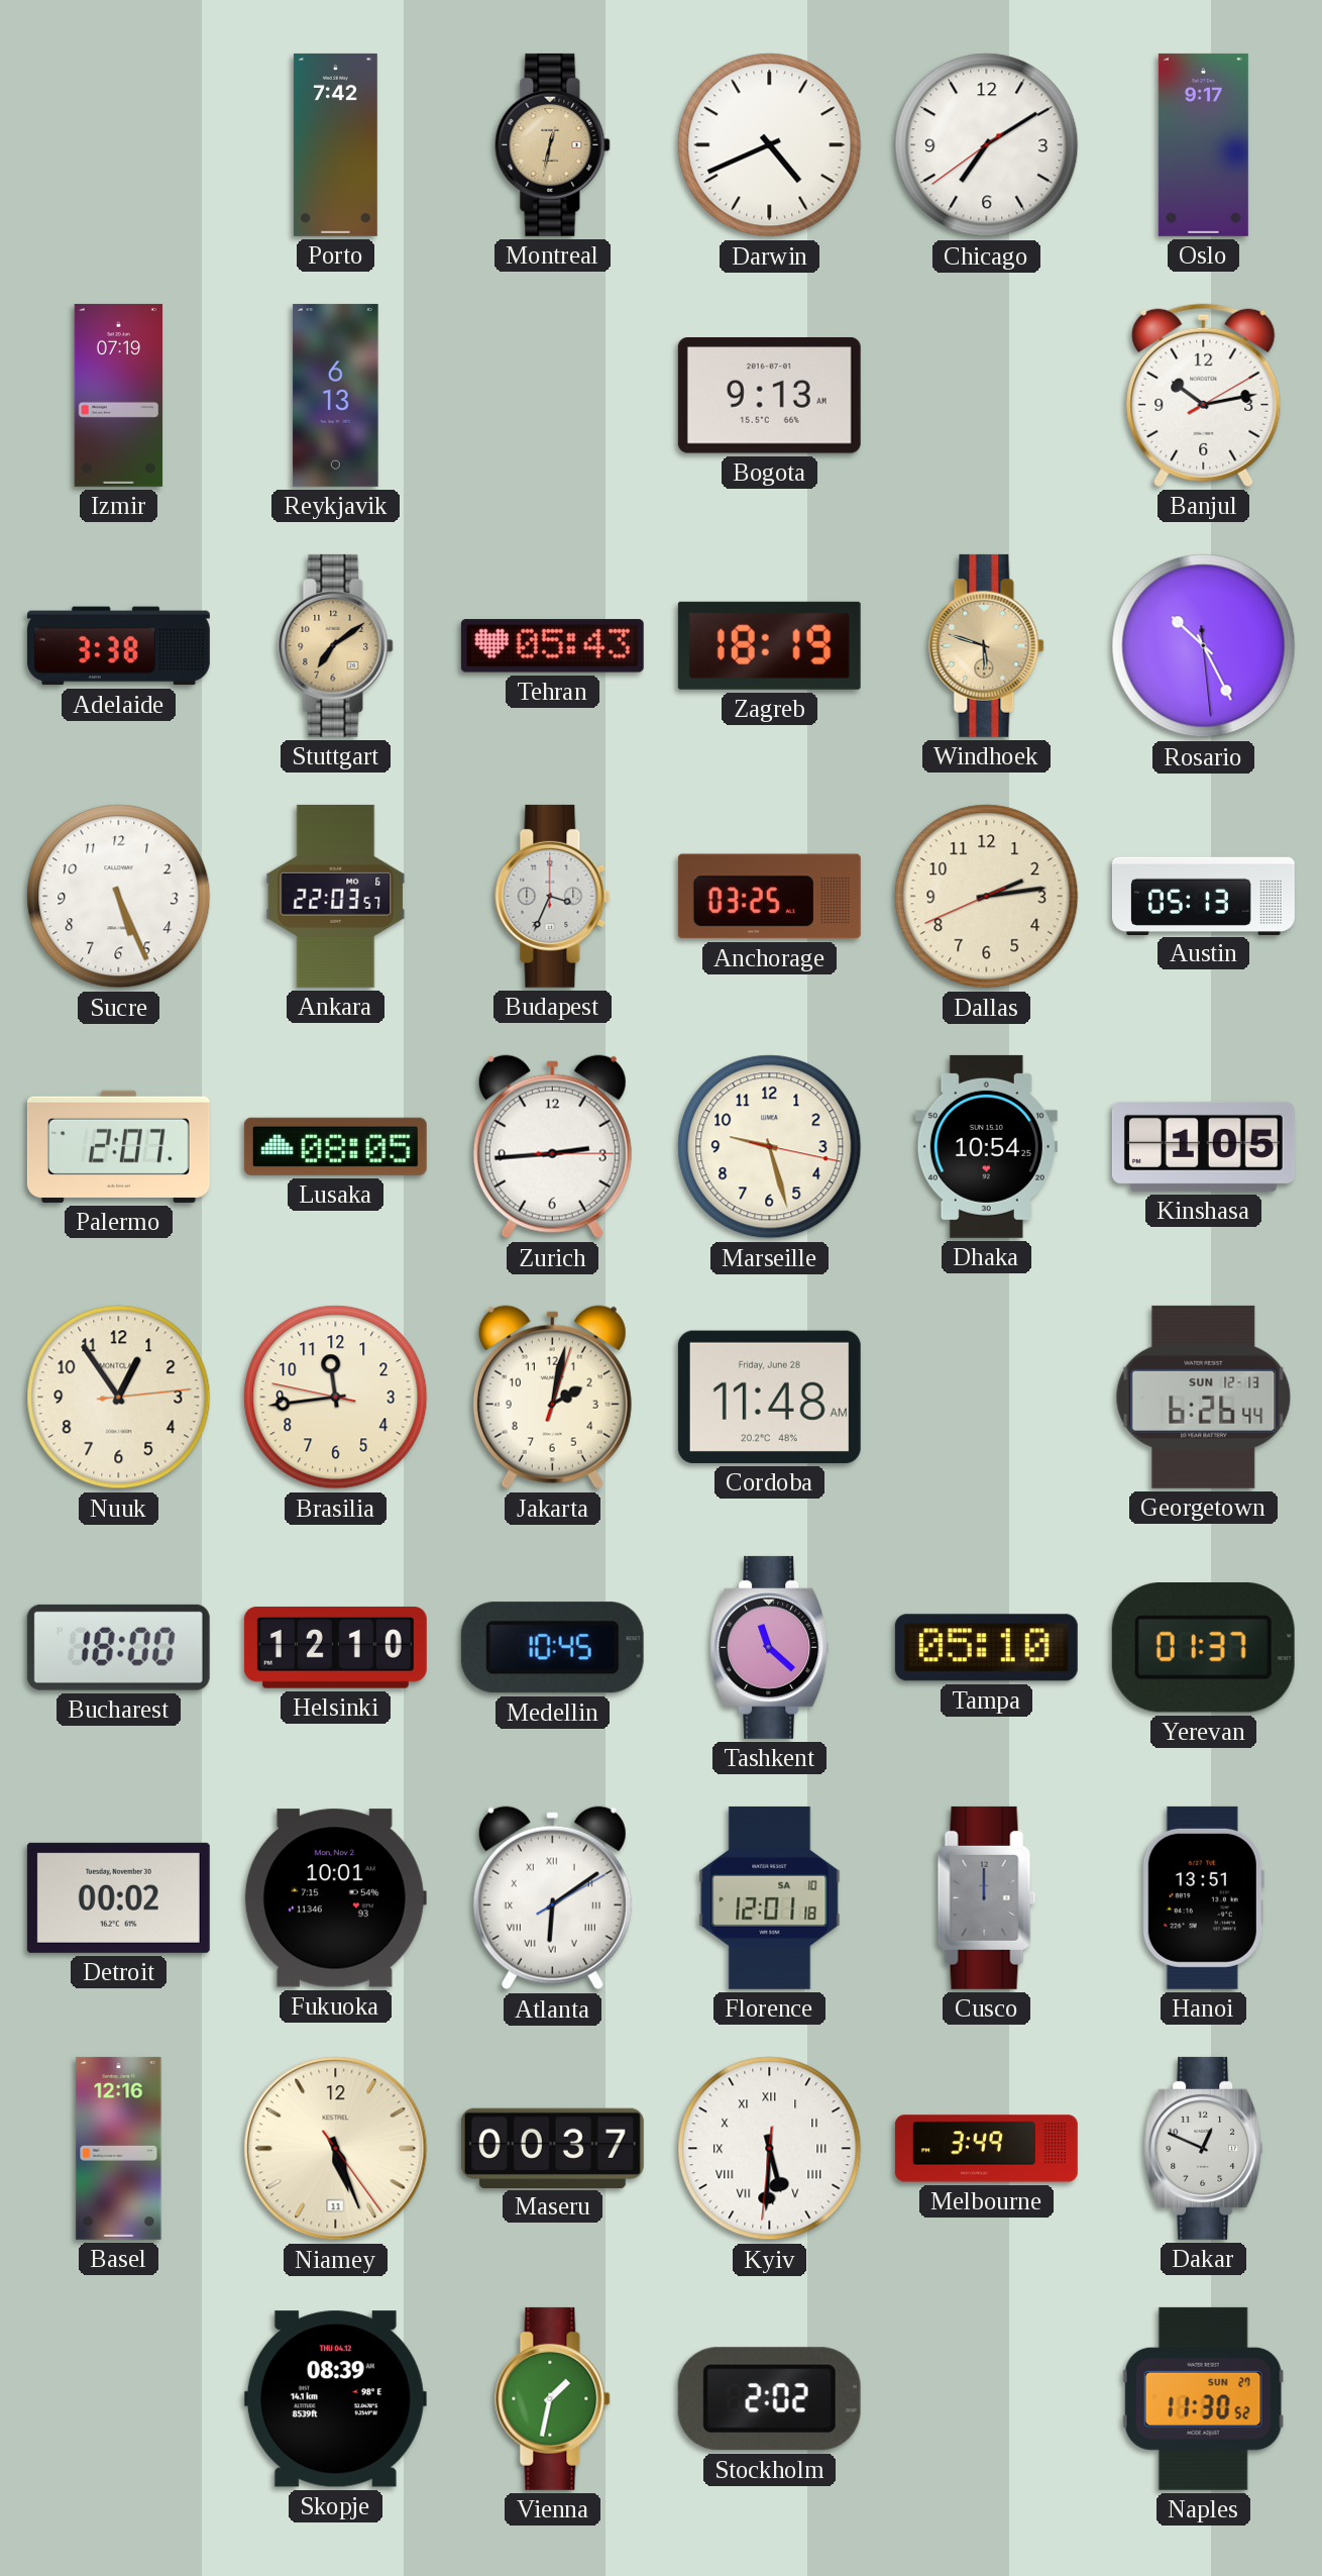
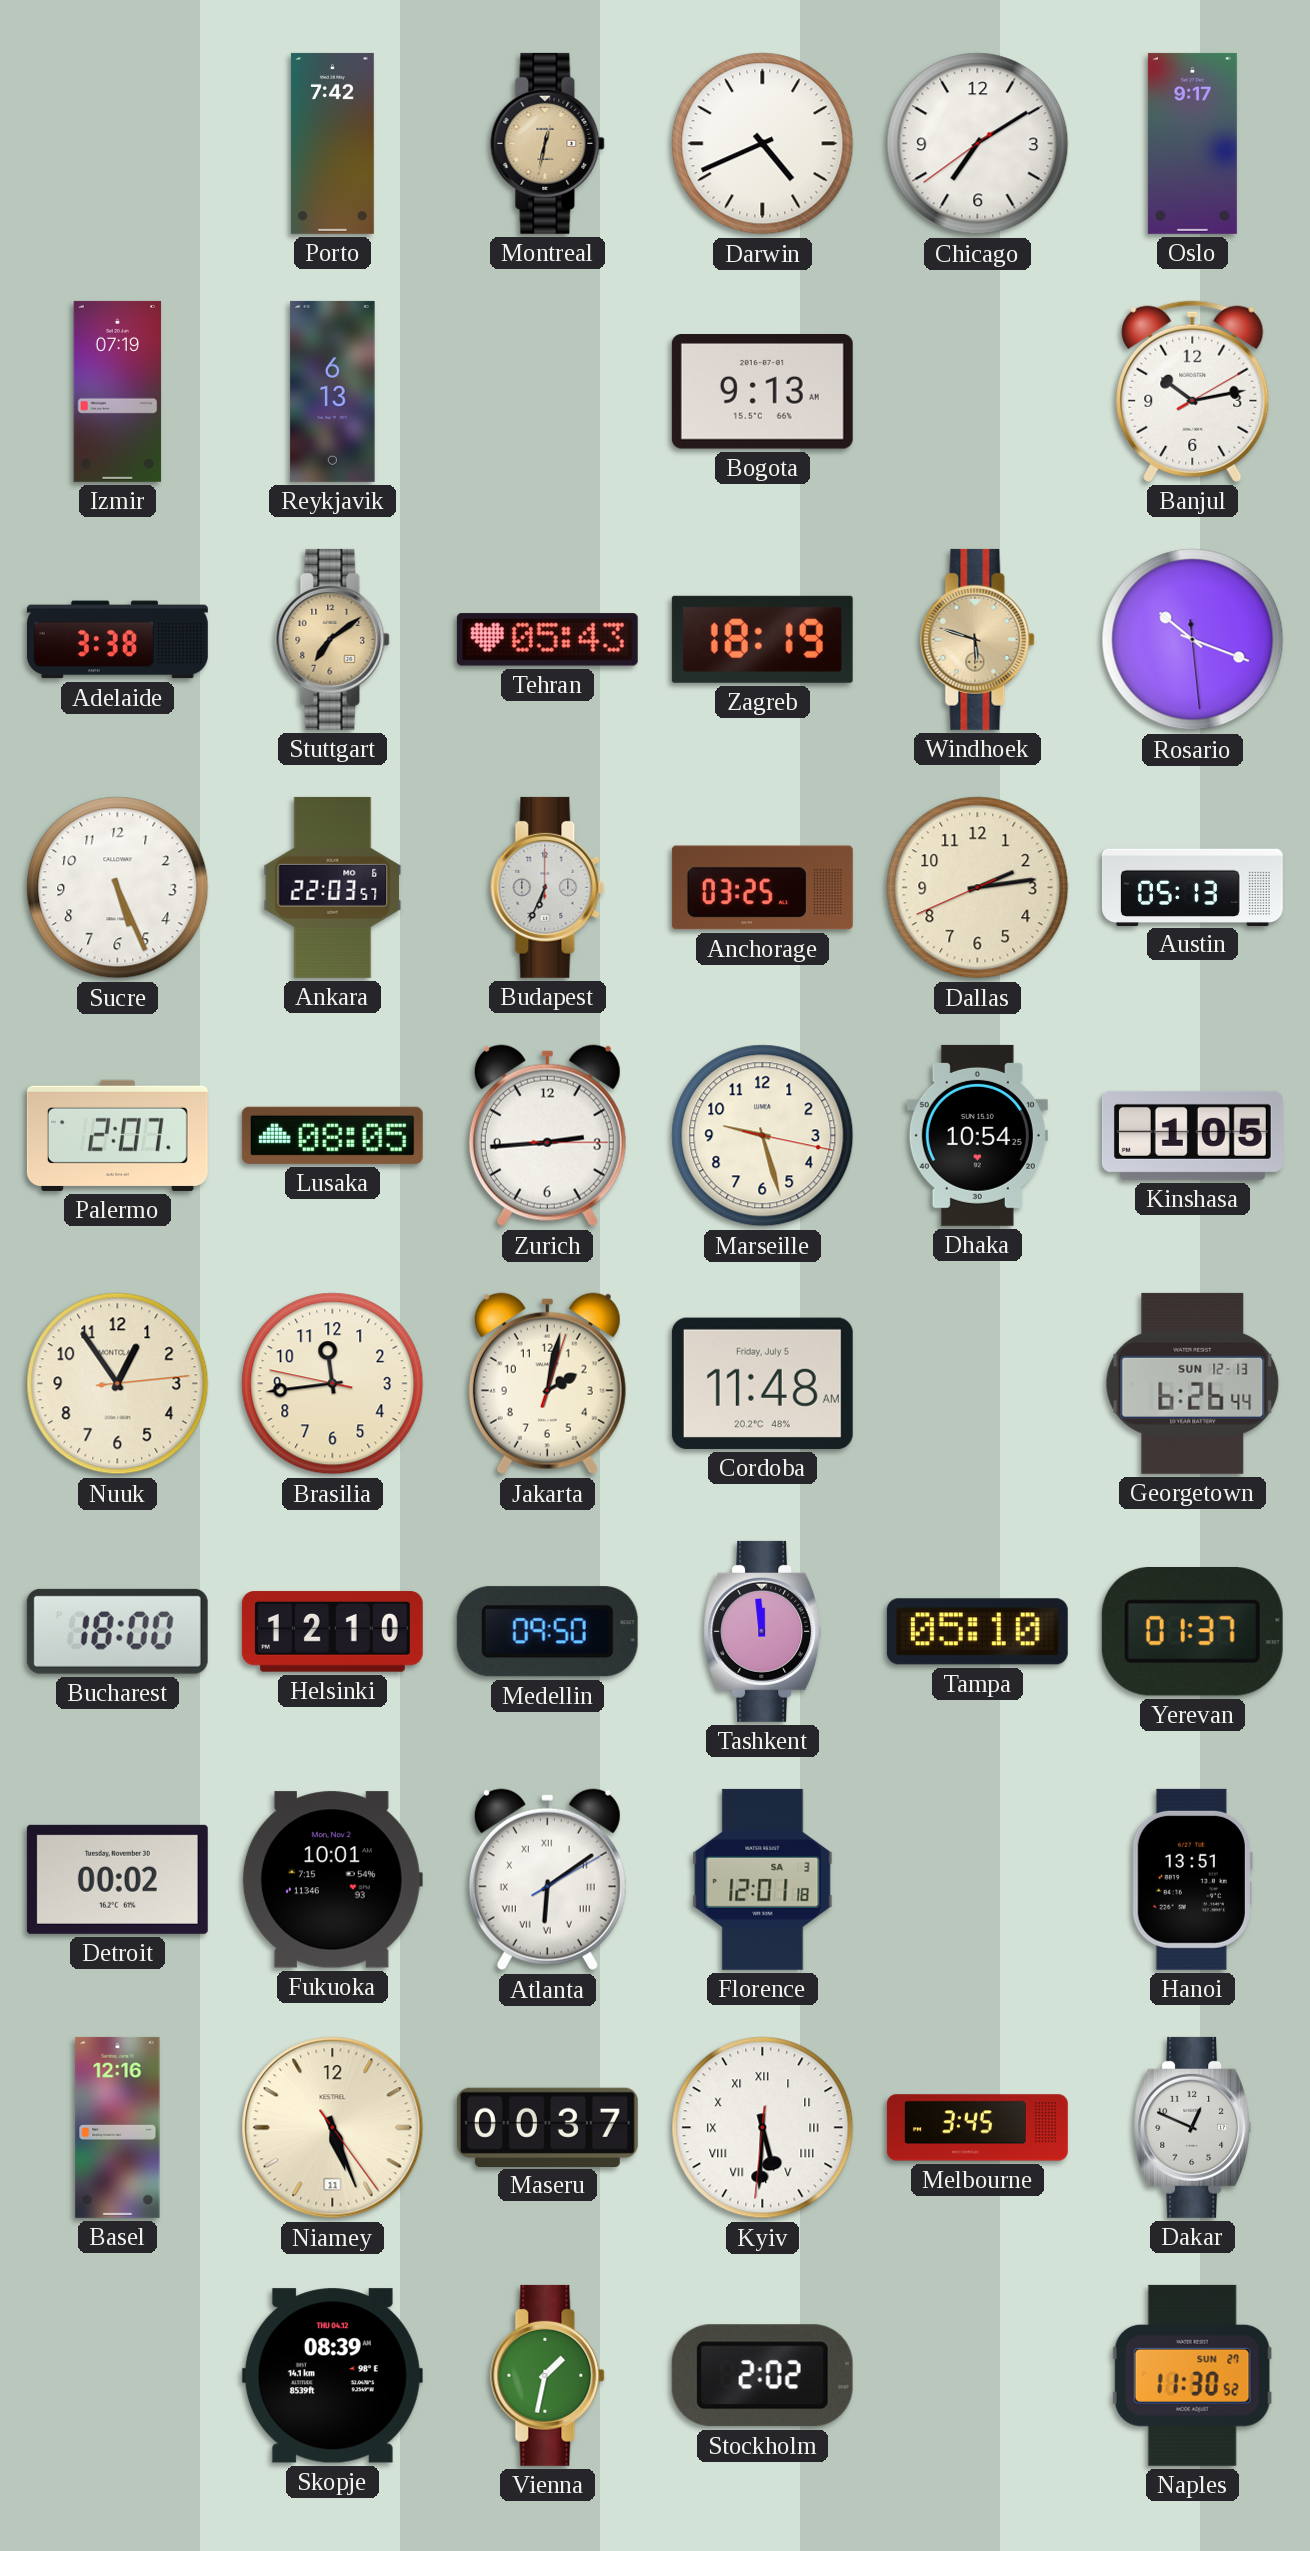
Rosario: 10:25 -> 10:18
Budapest: 3:34 -> 6:34
Cordoba date: Friday, June 28 -> Friday, July 5
Medellin: 10:45 -> 09:50
Tashkent: 11:22 -> 11:59
Florence date: SA 10 -> SA 3
Cusco: 12:00 -> none
Melbourne: 3:49 -> 3:45
